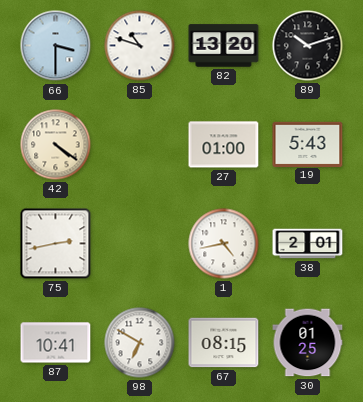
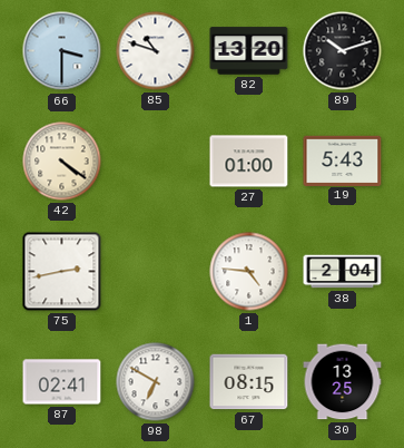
1: 4:43 -> 4:46
38: 2:01 -> 2:04
87: 10:41 -> 02:41
30: 01:25 -> 13:25
